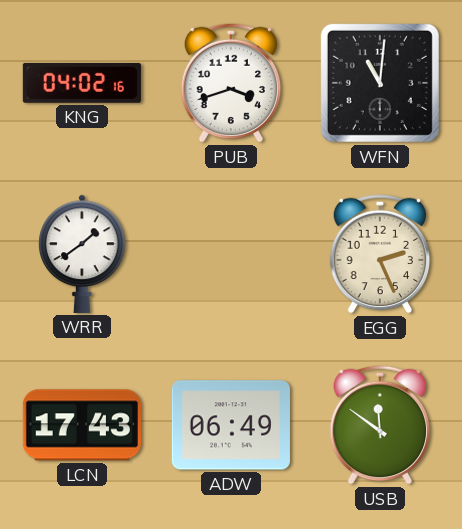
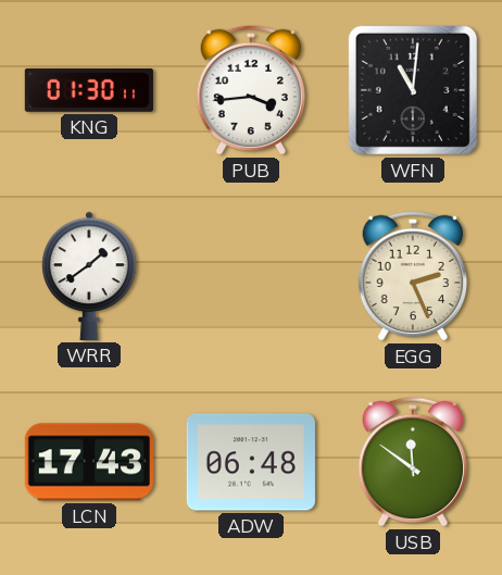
KNG: 04:02 -> 01:30
PUB: 3:42 -> 3:44
ADW: 06:49 -> 06:48
